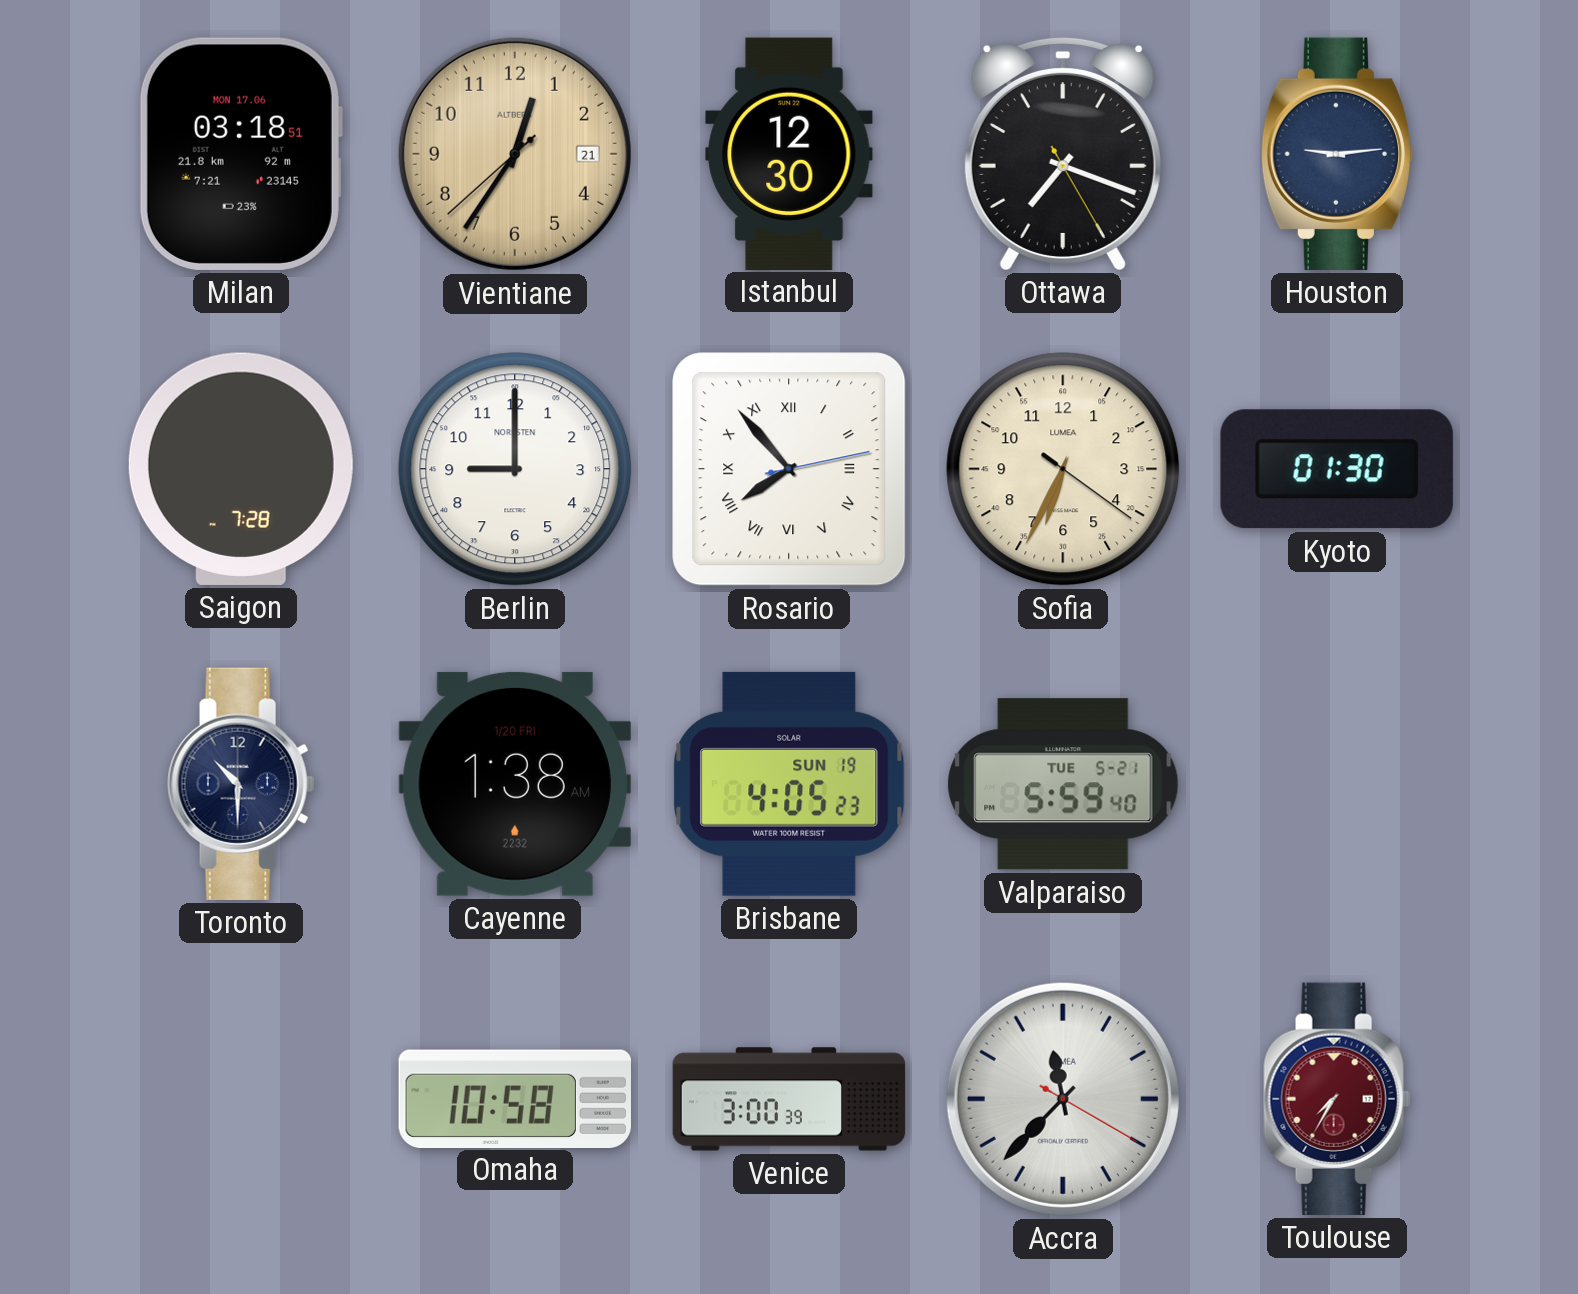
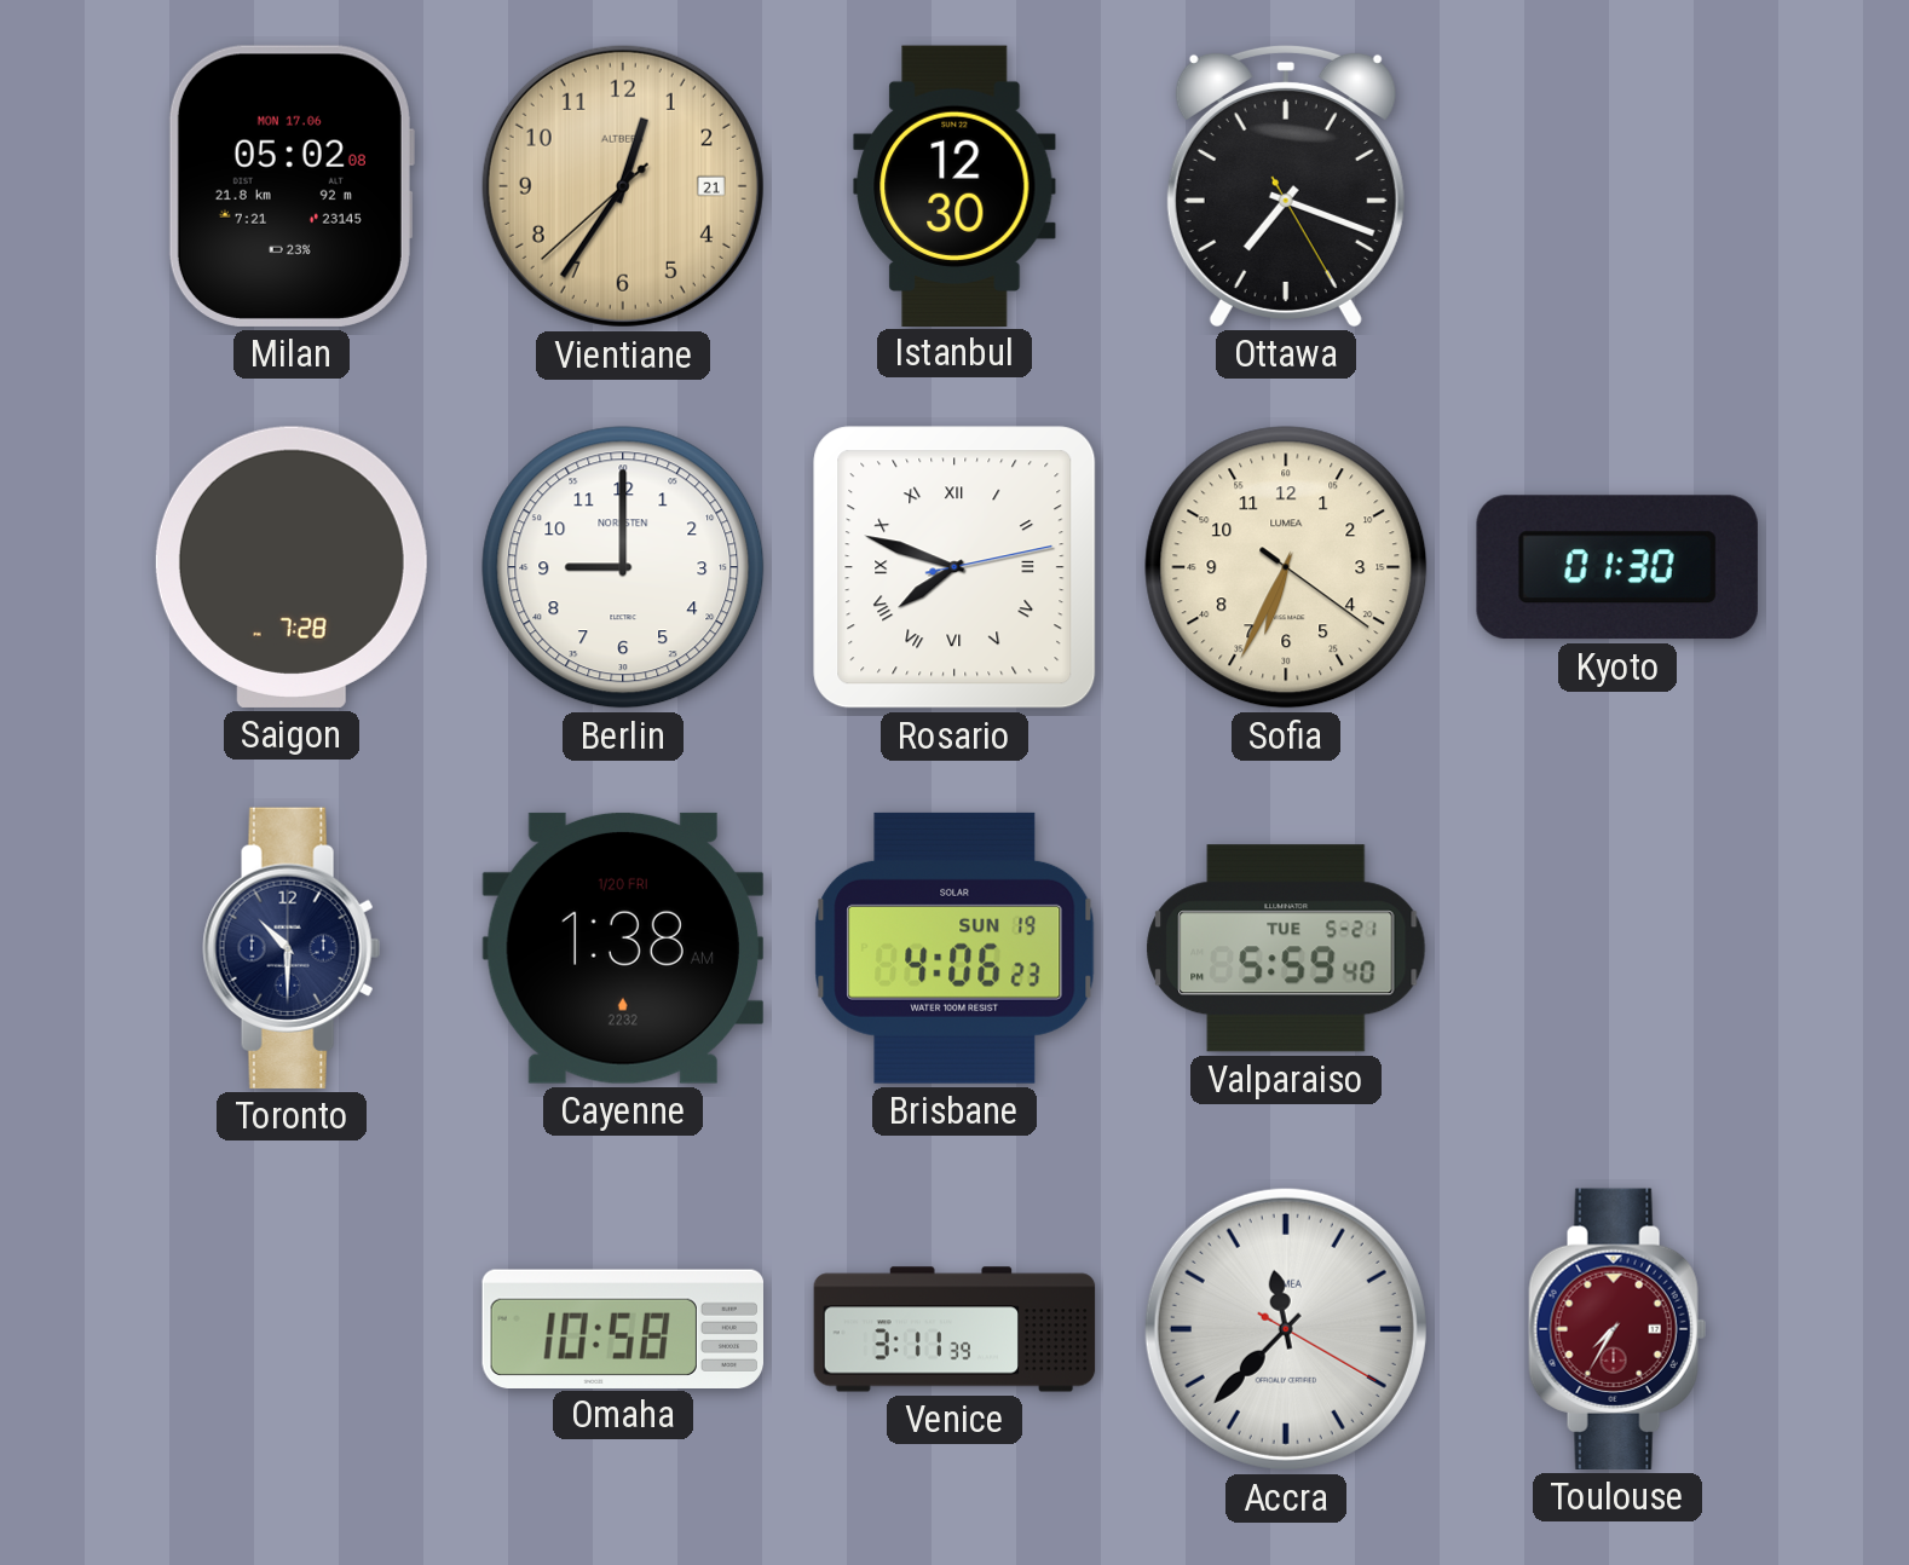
Milan: 03:18 -> 05:02
Houston: 9:14 -> none
Rosario: 7:53 -> 7:48
Brisbane: 4:05 -> 4:06
Venice: 3:00 -> 3:11
